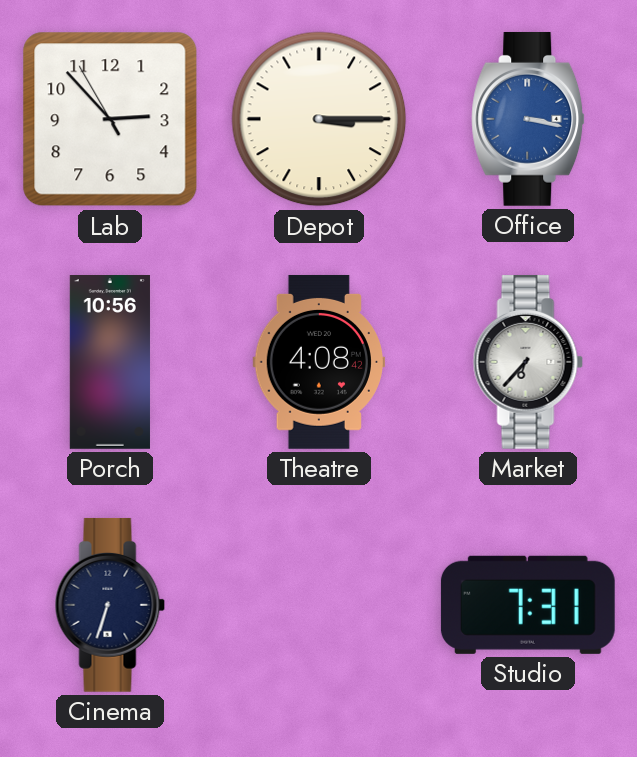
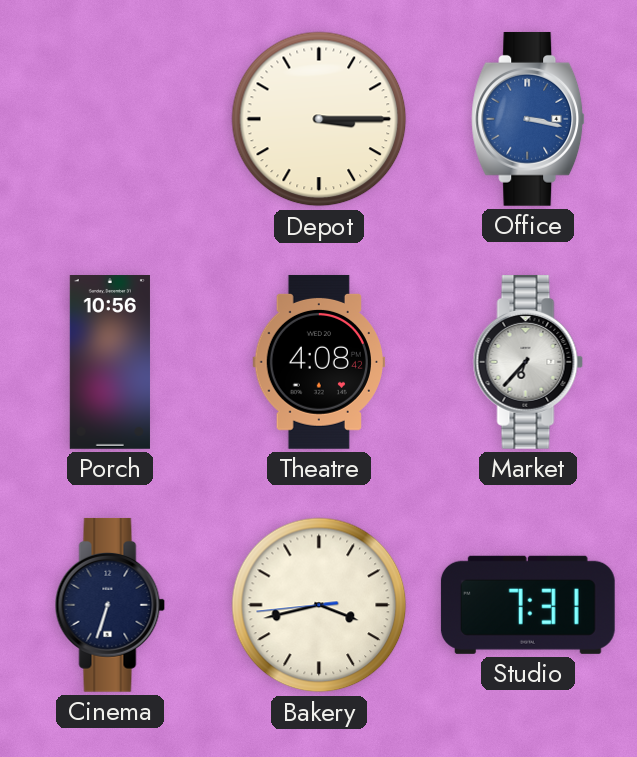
Lab: 2:52 -> none
Bakery: none -> 3:42
